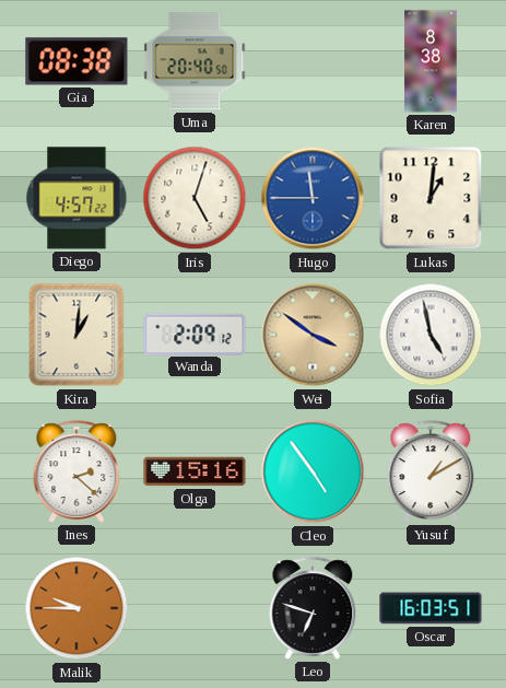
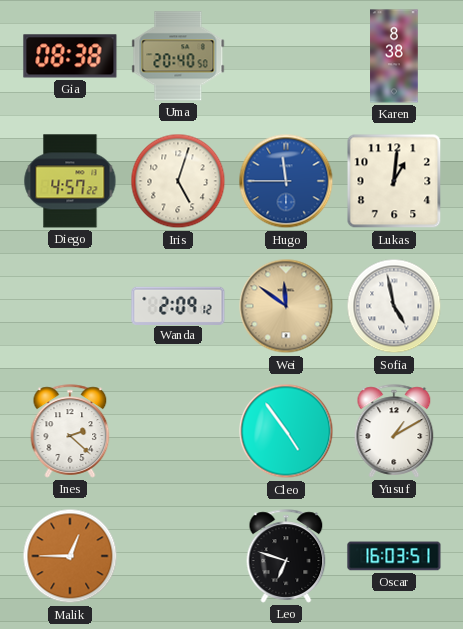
Kira: 1:01 -> none
Wei: 3:51 -> 11:51
Olga: 15:16 -> none
Malik: 9:45 -> 12:45
